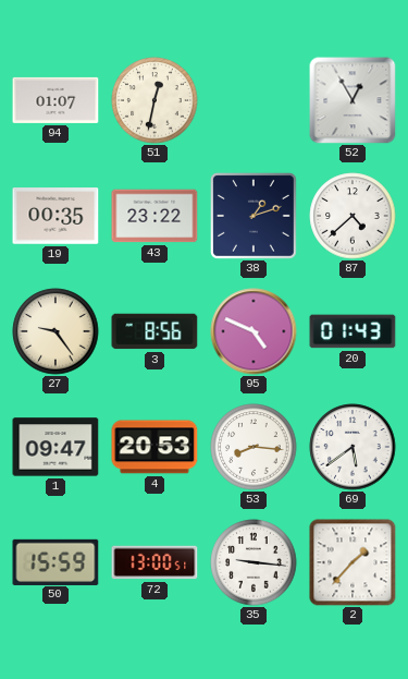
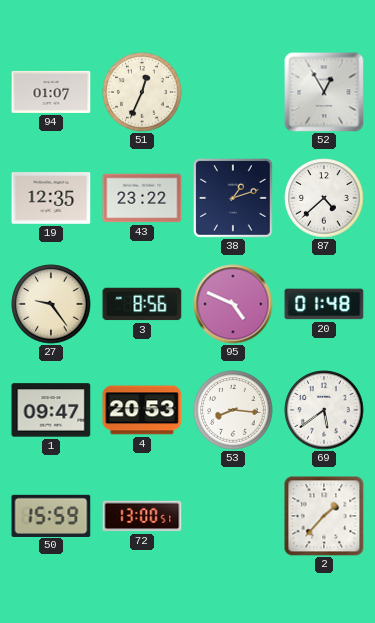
51: 12:32 -> 12:34
19: 00:35 -> 12:35
20: 01:43 -> 01:48
35: 9:16 -> none
